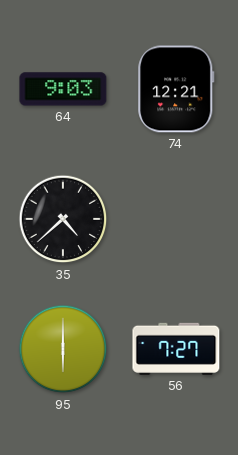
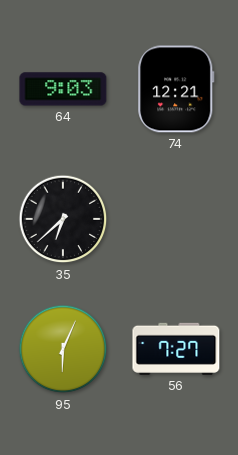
35: 4:38 -> 6:38
95: 6:00 -> 6:04
